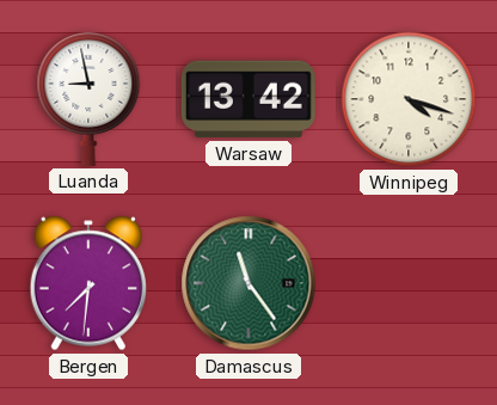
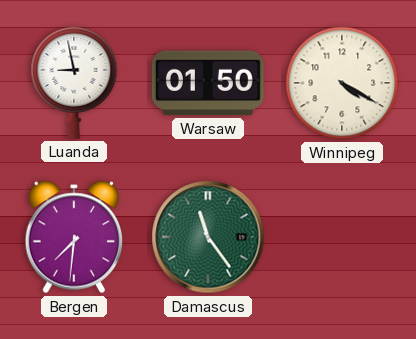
Warsaw: 13:42 -> 01:50
Winnipeg: 4:18 -> 4:20
